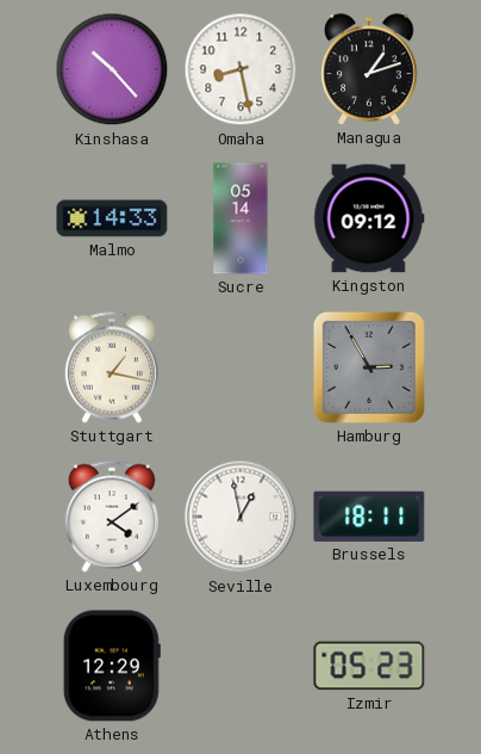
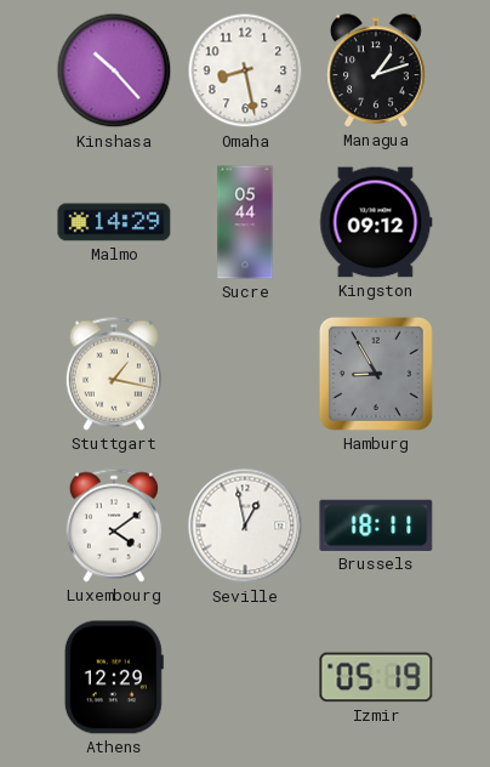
Malmo: 14:33 -> 14:29
Sucre: 05:14 -> 05:44
Hamburg: 2:55 -> 8:55
Izmir: 05:23 -> 05:19
